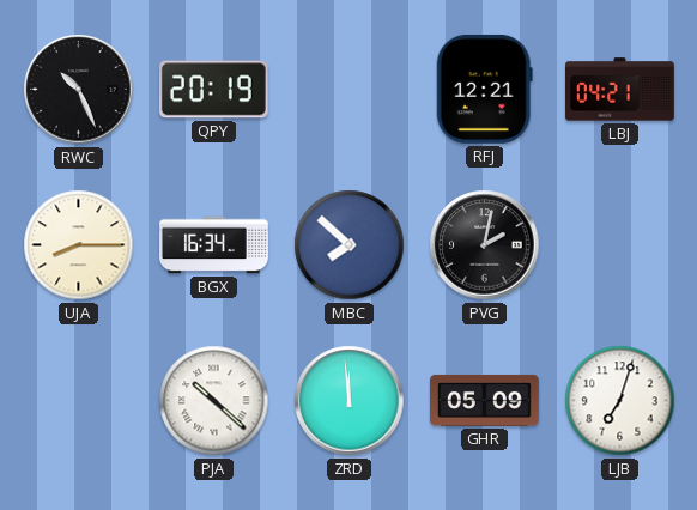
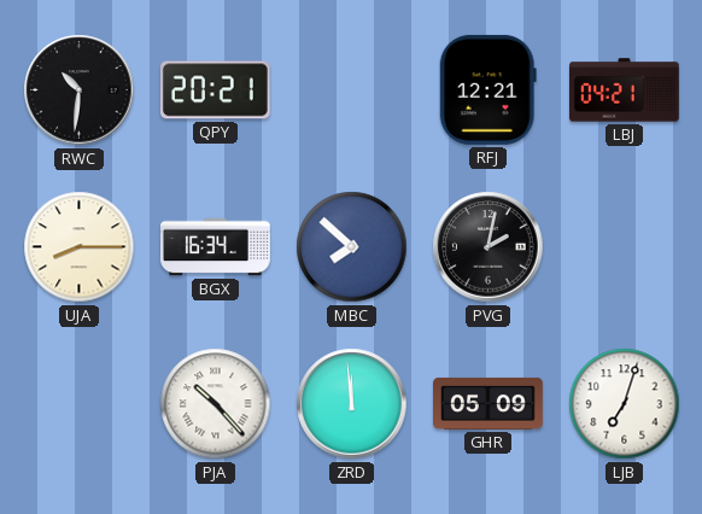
RWC: 10:26 -> 10:31
QPY: 20:19 -> 20:21
PJA: 10:22 -> 10:23
